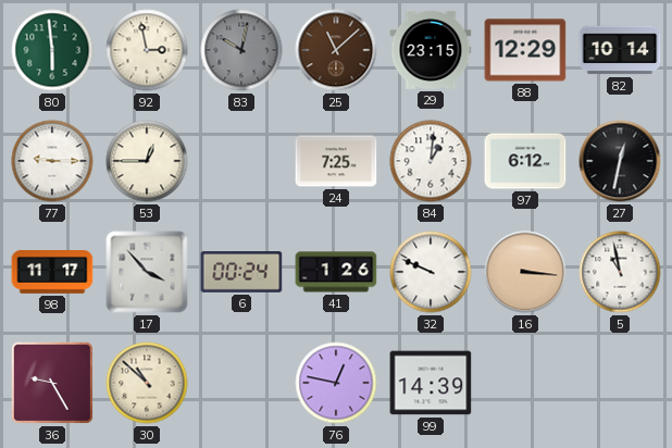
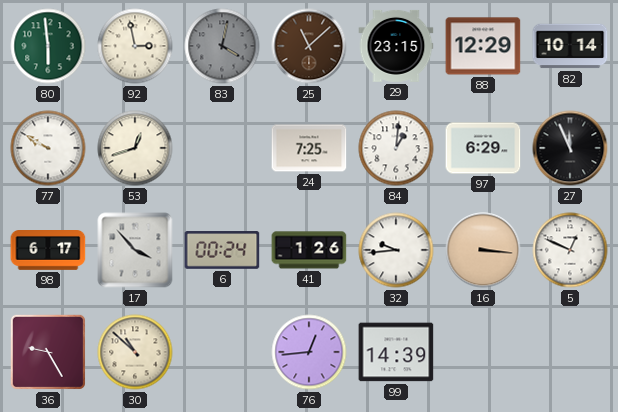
83: 10:02 -> 4:02
77: 9:15 -> 9:50
53: 12:45 -> 12:42
97: 6:12 -> 6:29
27: 12:32 -> 11:56
98: 11:17 -> 6:17
32: 9:49 -> 9:44
5: 10:58 -> 12:49
76: 12:47 -> 12:44
